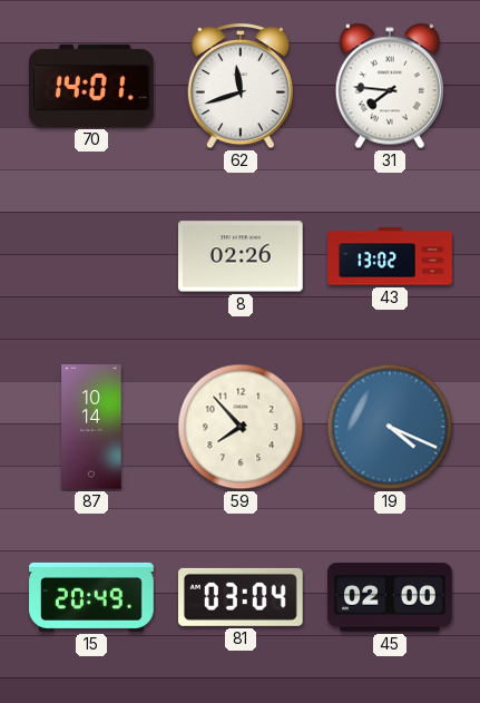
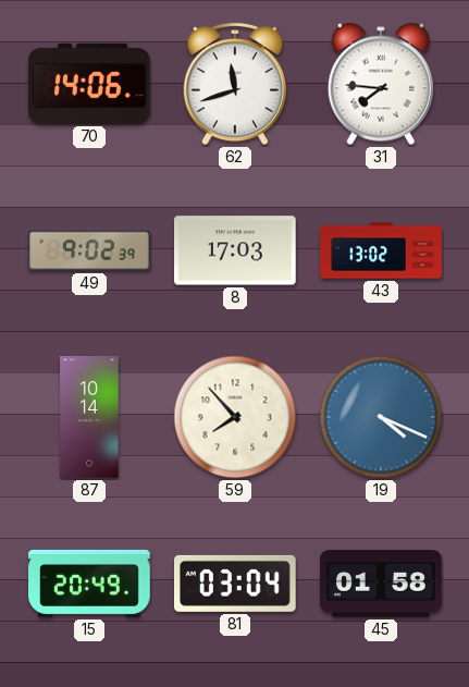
70: 14:01 -> 14:06
49: none -> 9:02
8: 02:26 -> 17:03
45: 02:00 -> 01:58
